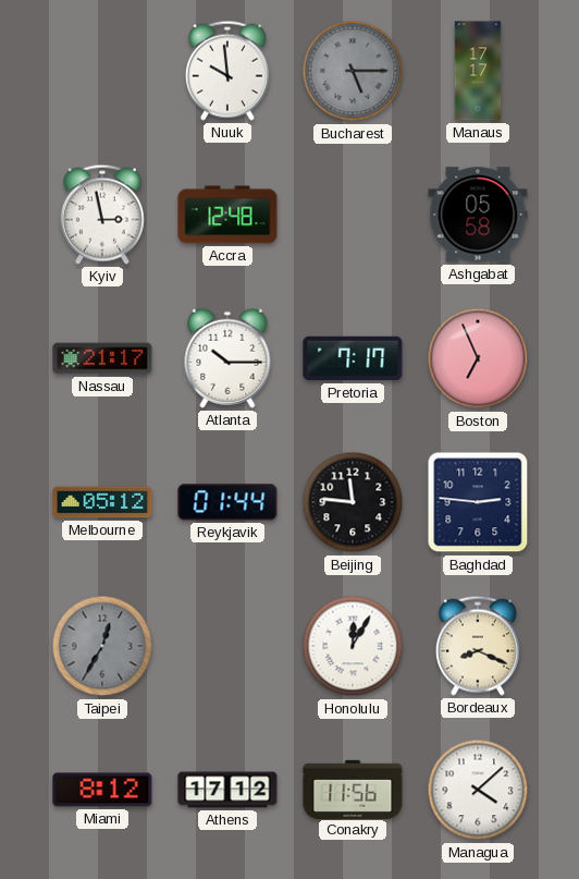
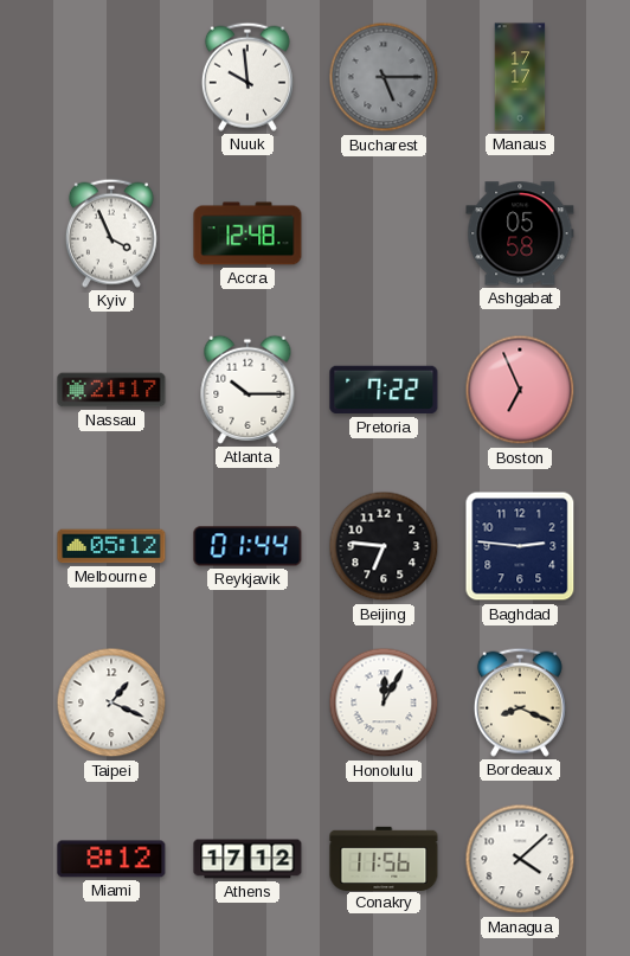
Kyiv: 2:58 -> 3:56
Pretoria: 7:17 -> 7:22
Beijing: 11:46 -> 6:46
Taipei: 12:35 -> 1:19
Taipei dial: grey -> white
